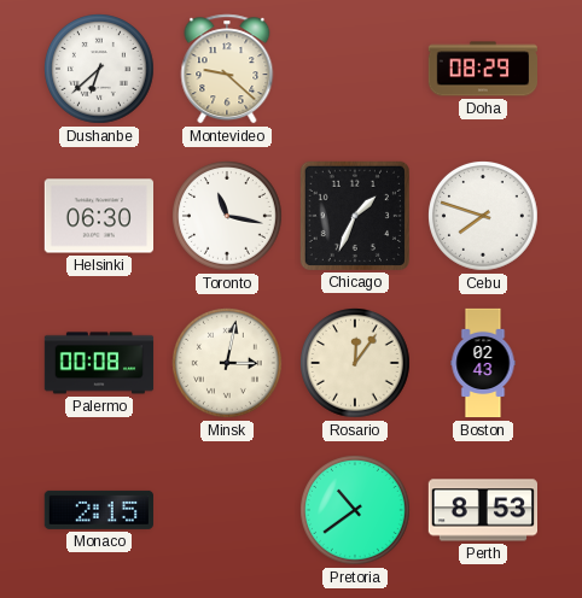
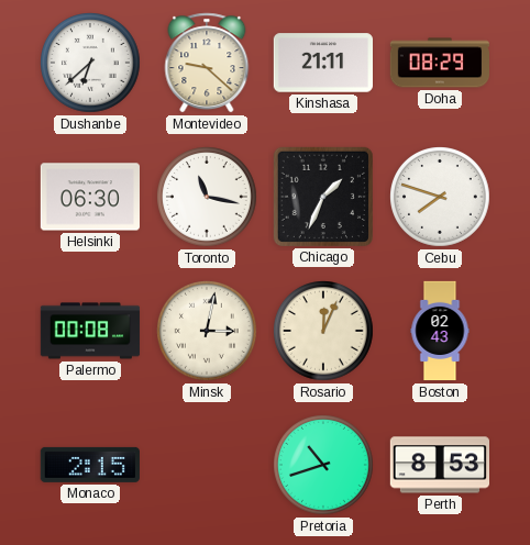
Kinshasa: none -> 21:11
Rosario: 12:06 -> 12:04
Pretoria: 10:39 -> 10:42
